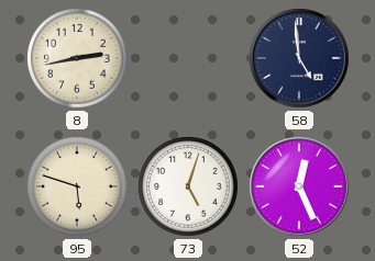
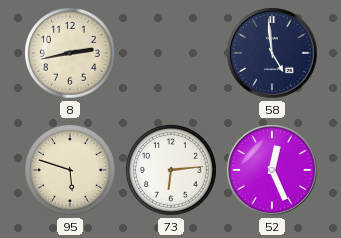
73: 5:03 -> 6:14
